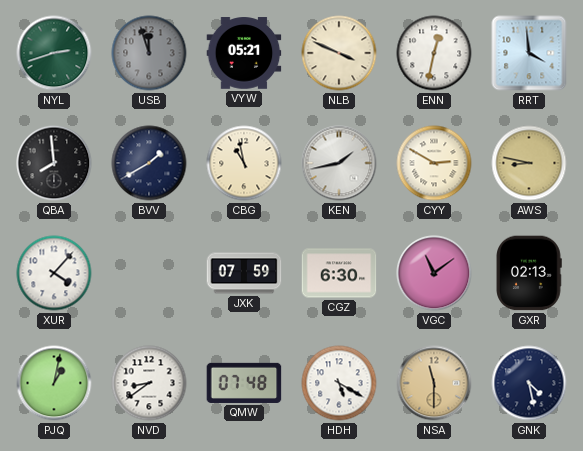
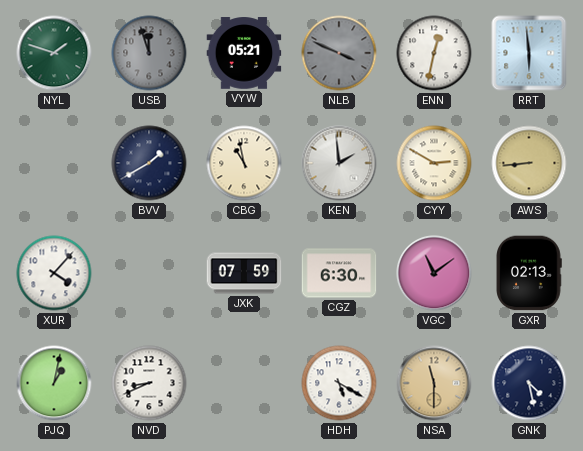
NYL: 2:42 -> 1:48
NLB dial: cream -> grey
RRT: 3:59 -> 5:59
QBA: 7:59 -> none
KEN: 1:43 -> 1:59
AWS: 8:47 -> 8:44
NVD: 8:39 -> 8:41
QMW: 07:48 -> none
